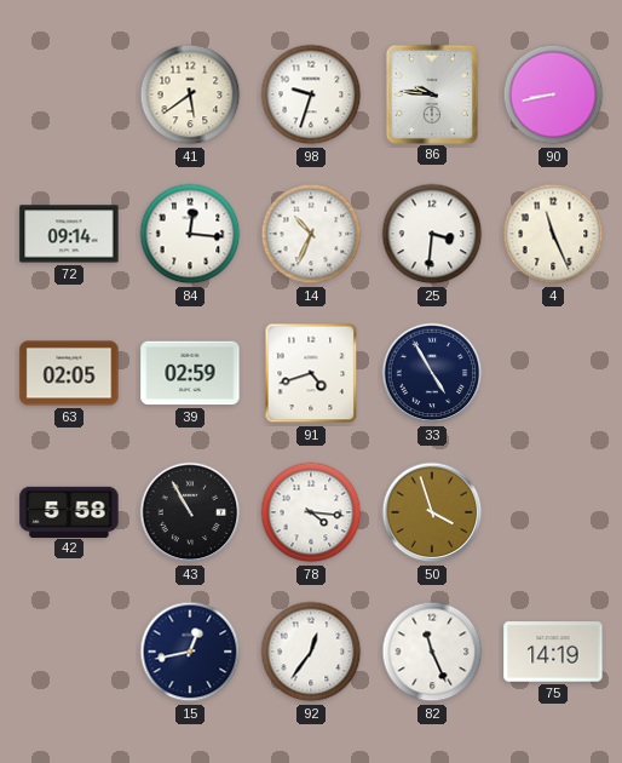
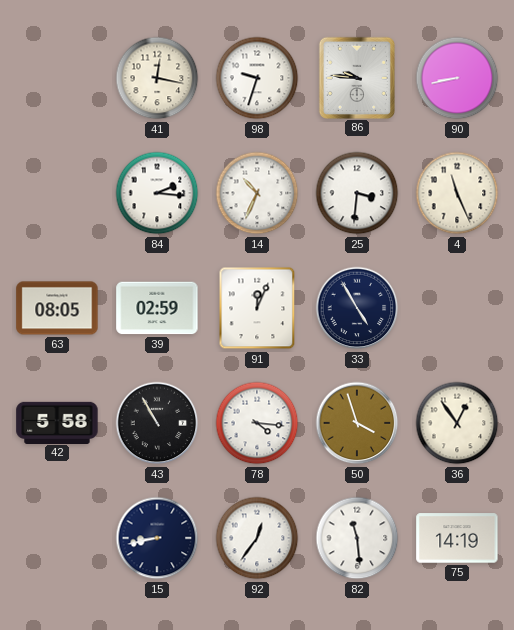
41: 5:39 -> 12:17
72: 09:14 -> none
84: 12:16 -> 2:16
63: 02:05 -> 08:05
91: 4:42 -> 12:04
36: none -> 12:54
15: 12:43 -> 8:43
82: 11:26 -> 11:29
